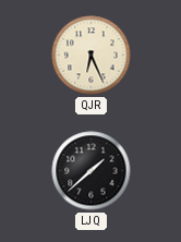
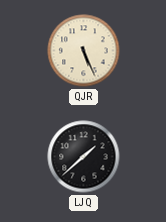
QJR: 6:26 -> 5:26
